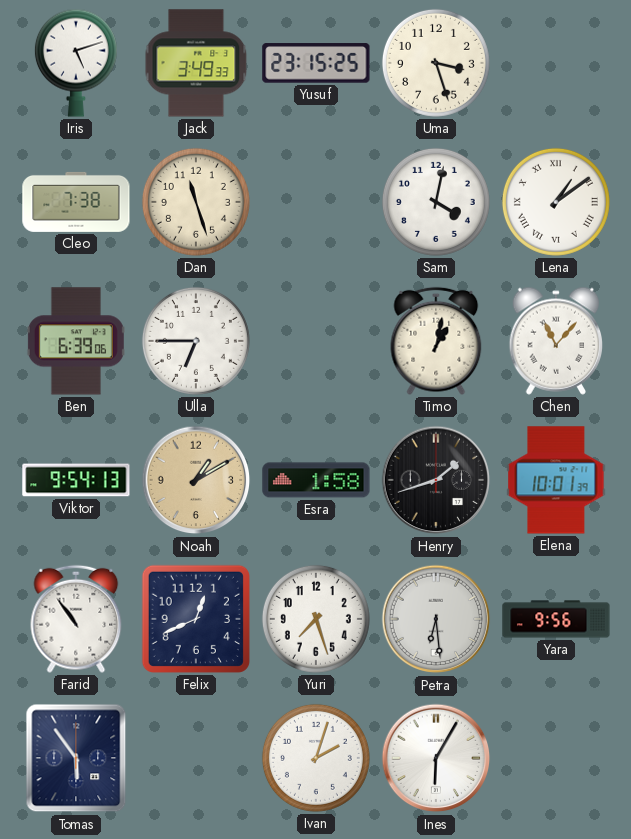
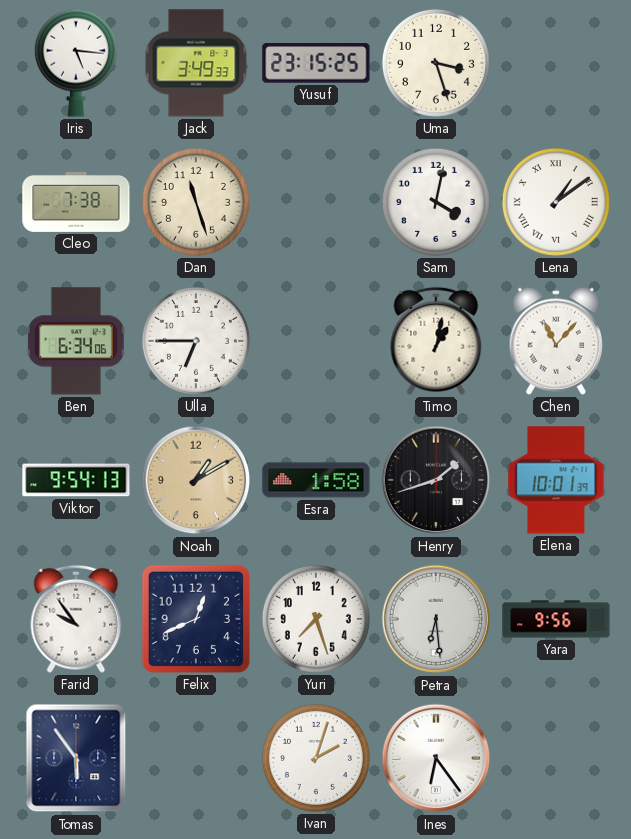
Iris: 5:12 -> 5:16
Ben: 6:39 -> 6:34
Farid: 10:54 -> 9:54
Ines: 6:05 -> 6:24
